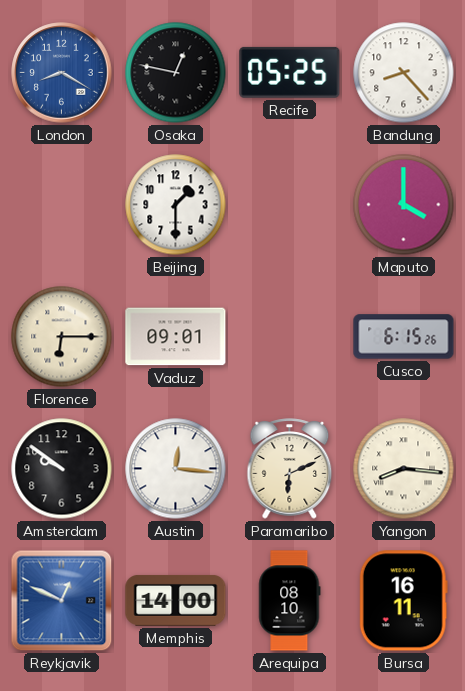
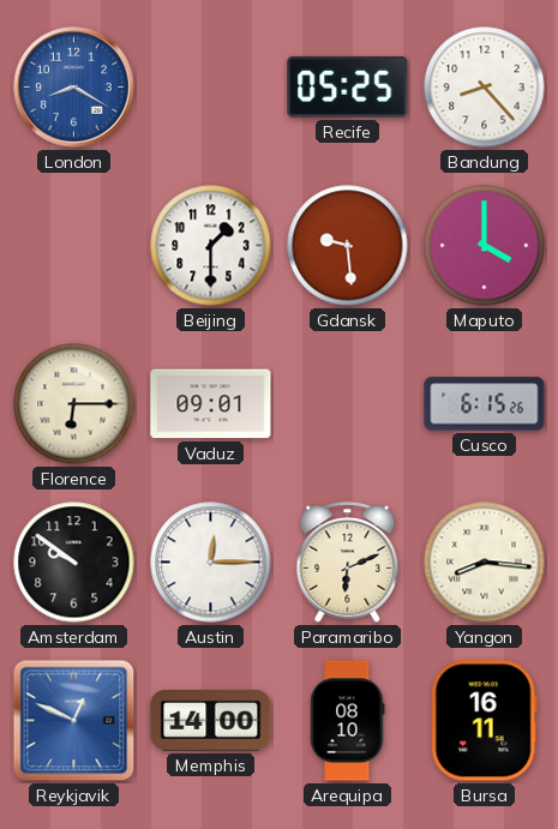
Osaka: 12:47 -> none
Gdansk: none -> 9:29
Austin: 12:16 -> 12:15
